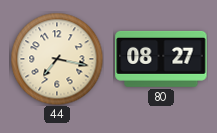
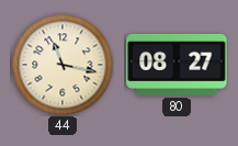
44: 7:17 -> 11:17
